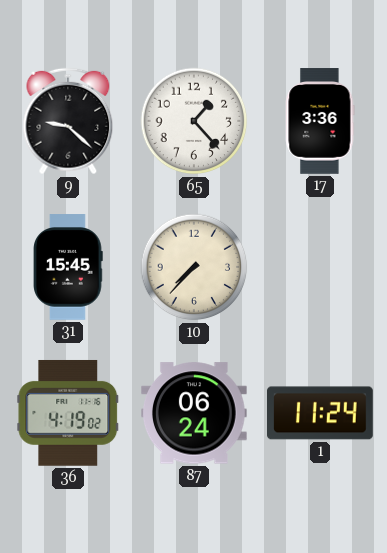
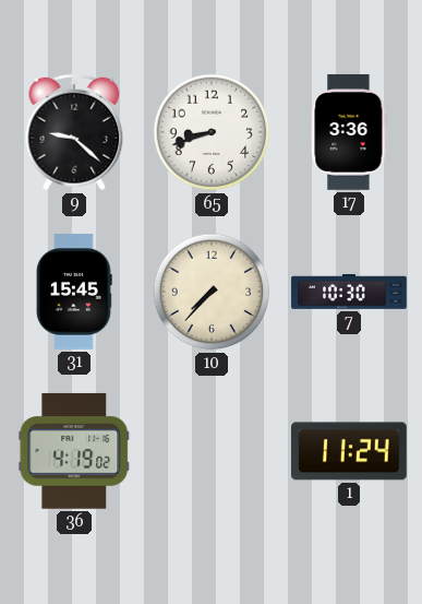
65: 1:23 -> 8:42
7: none -> 10:30
87: 06:24 -> none
